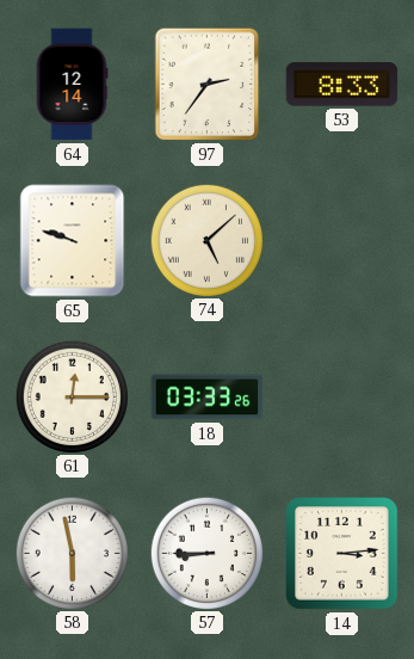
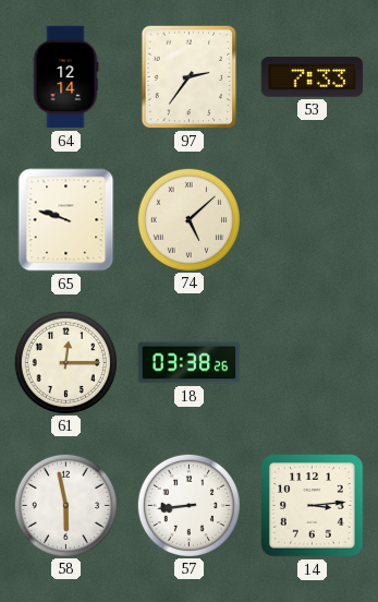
53: 8:33 -> 7:33
18: 03:33 -> 03:38
57: 8:45 -> 8:44
